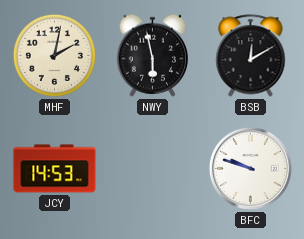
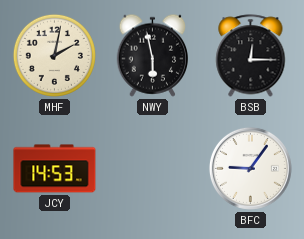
BSB: 12:10 -> 12:15
BFC: 9:48 -> 9:06
